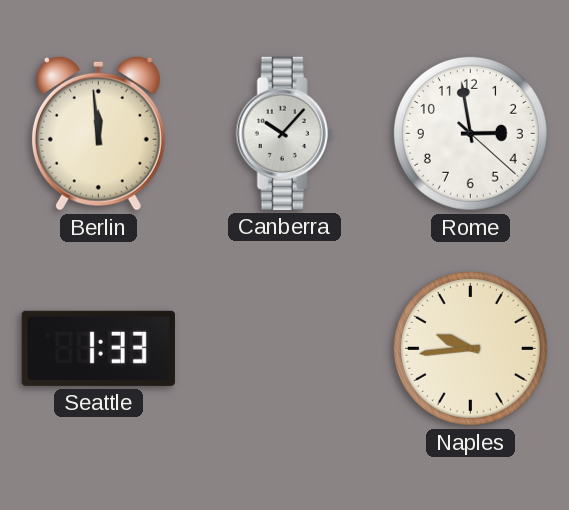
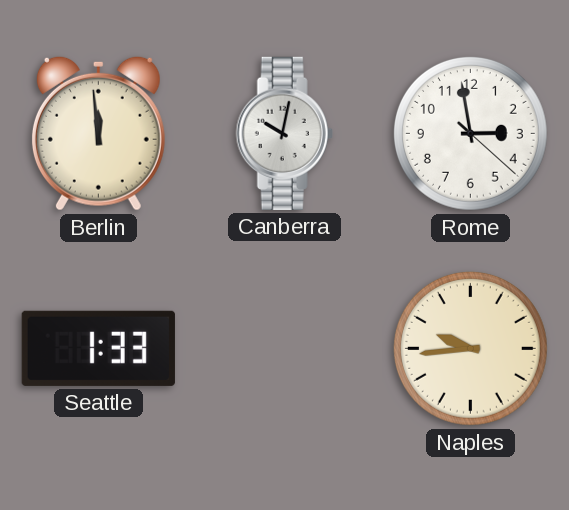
Canberra: 10:07 -> 10:02
